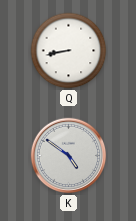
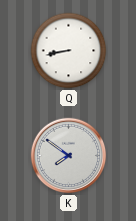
K: 4:51 -> 7:51
